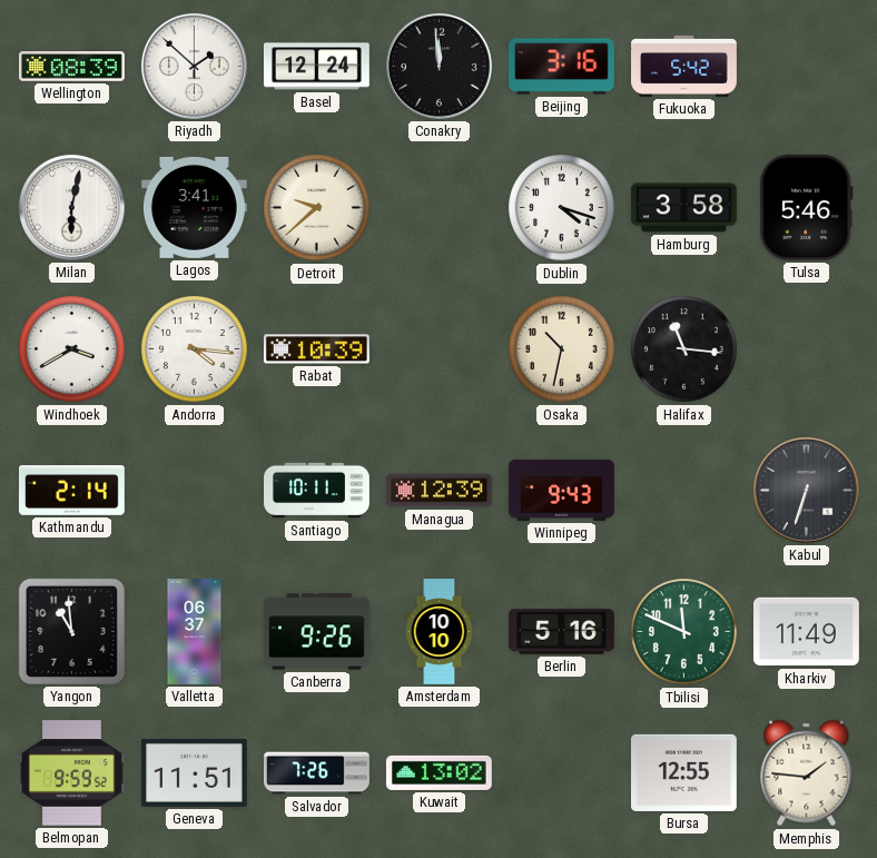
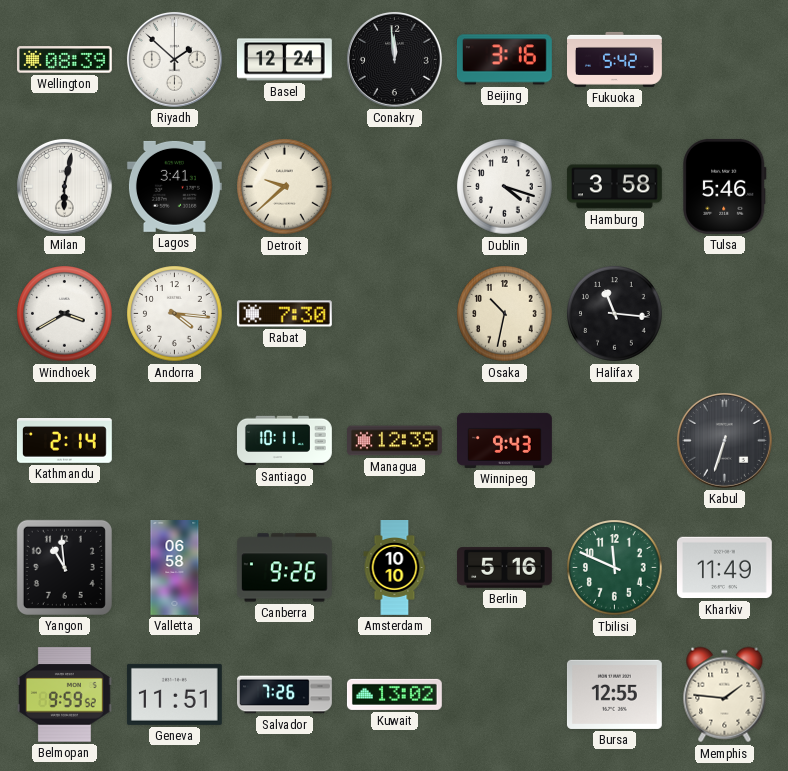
Rabat: 10:39 -> 7:30
Valletta: 06:37 -> 06:58
